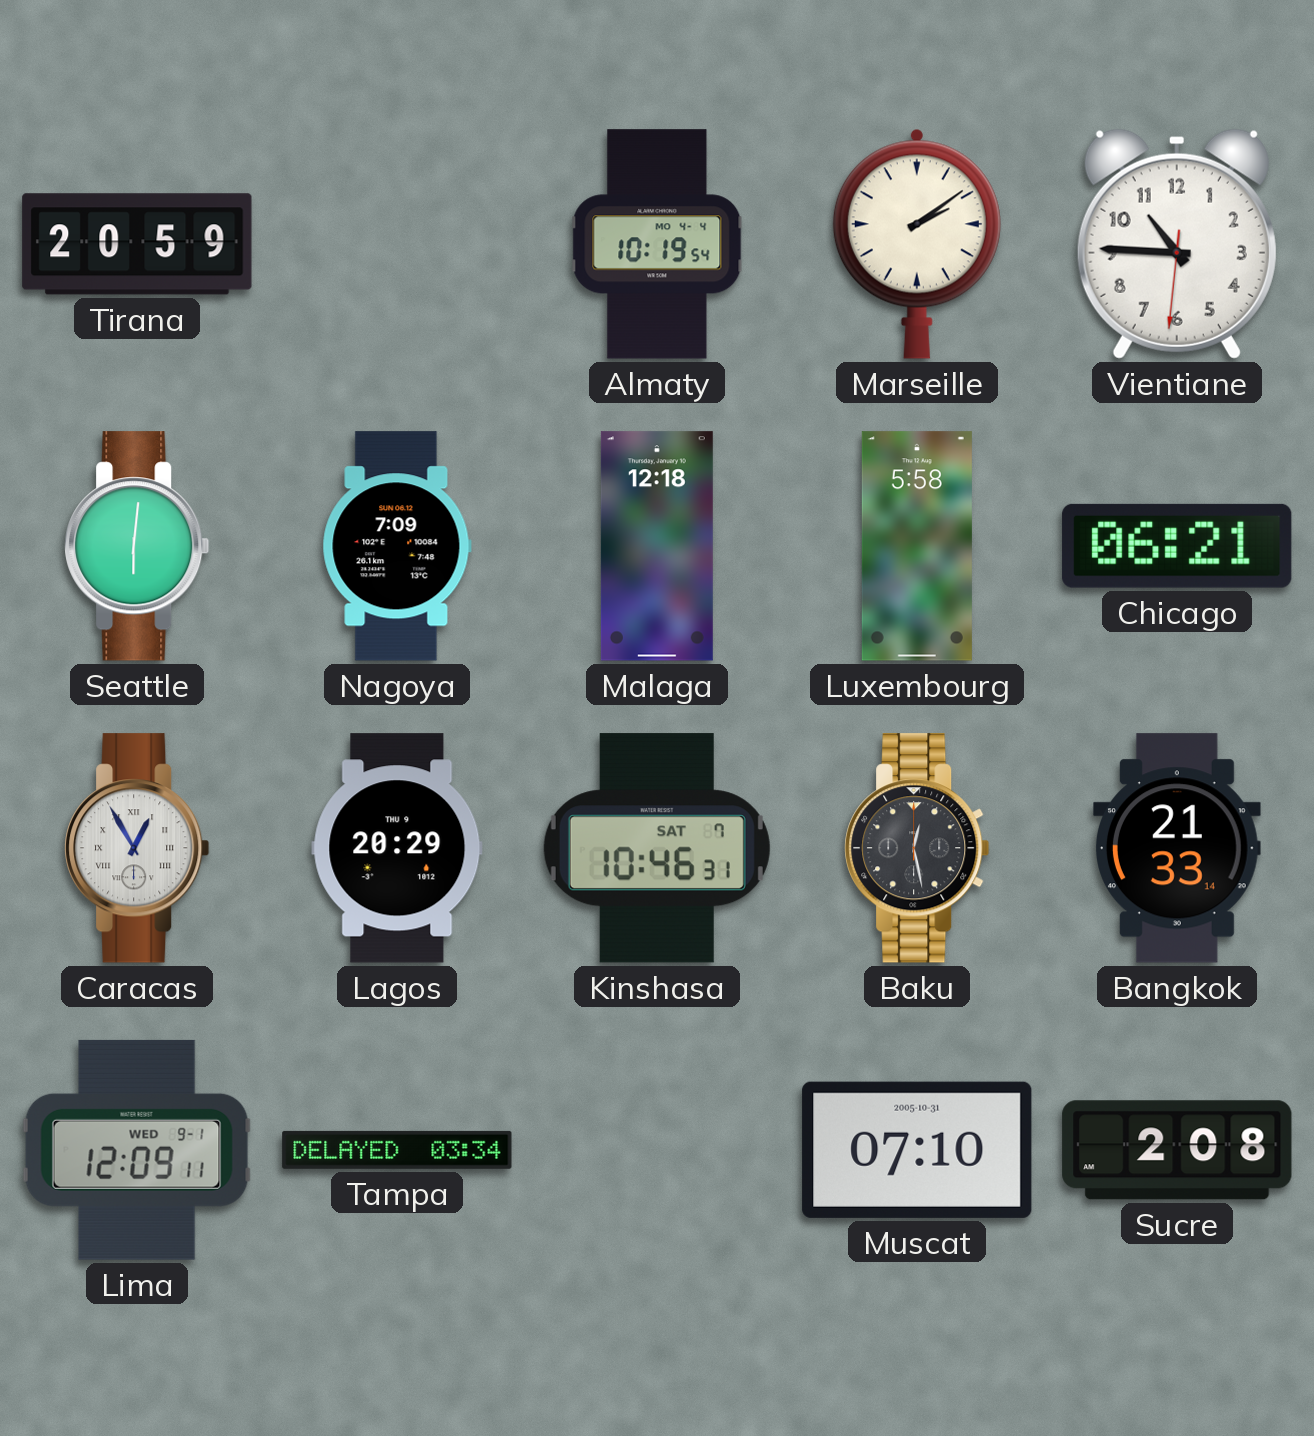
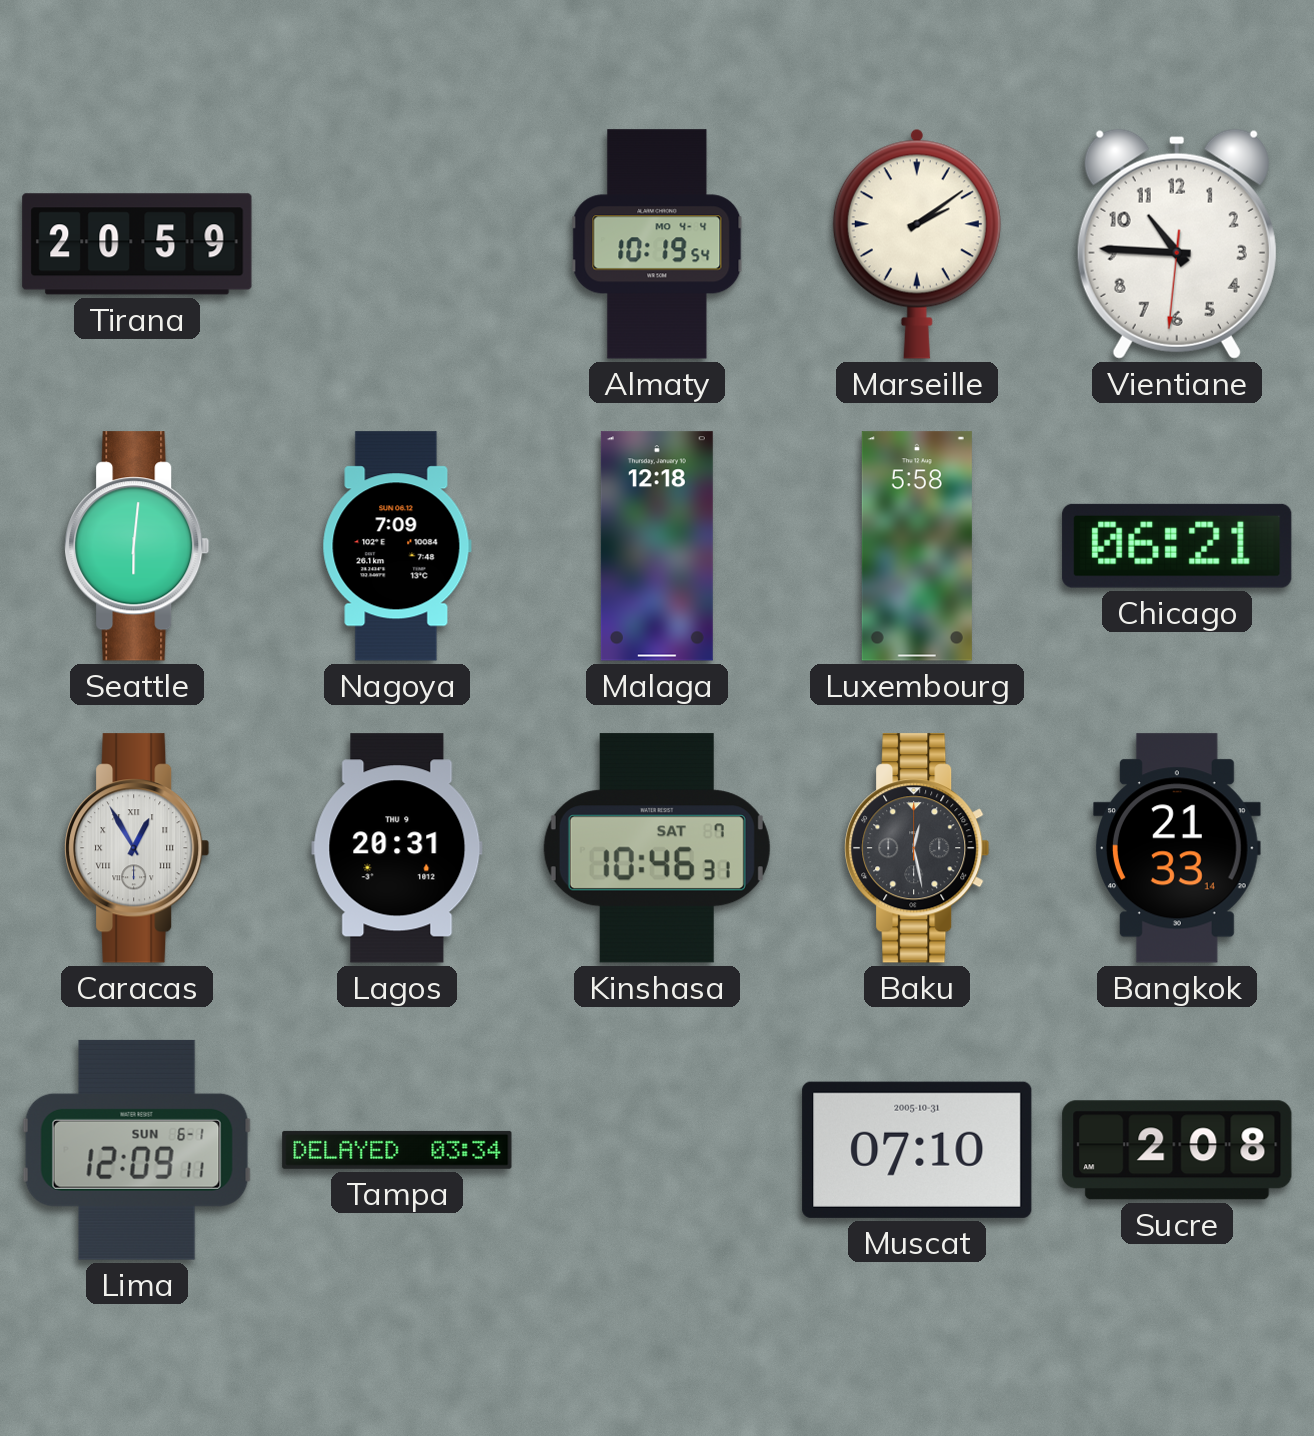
Lagos: 20:29 -> 20:31
Lima date: WED 9-1 -> SUN 6-1
